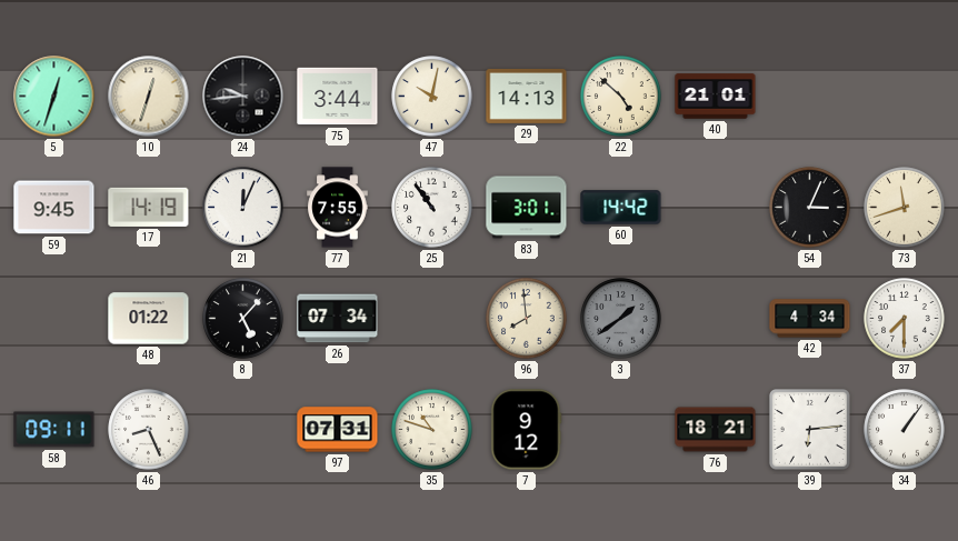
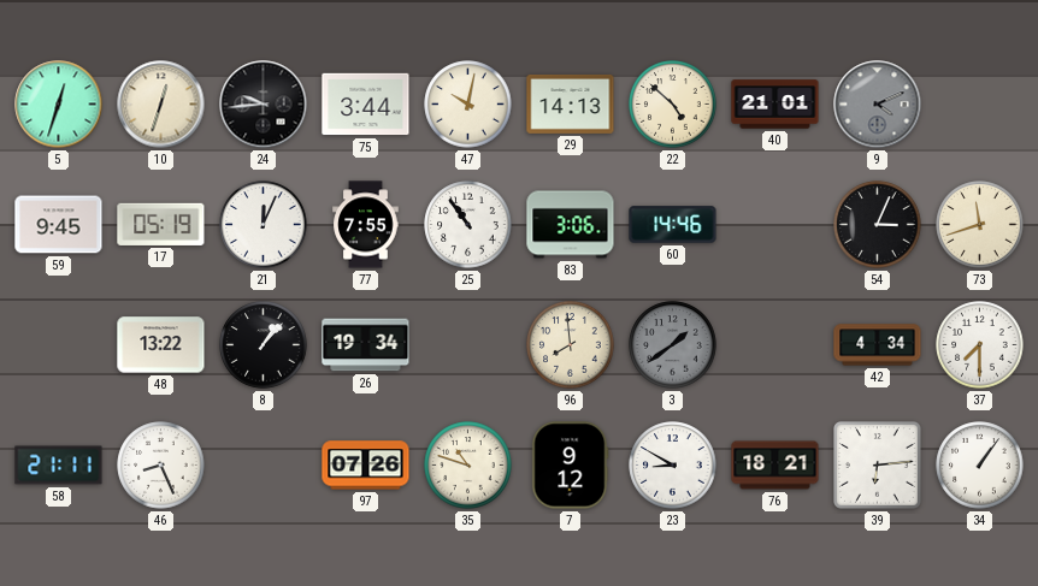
9: none -> 4:11
17: 14:19 -> 05:19
83: 3:01 -> 3:06
60: 14:42 -> 14:46
48: 01:22 -> 13:22
8: 5:07 -> 1:07
26: 07:34 -> 19:34
58: 09:11 -> 21:11
97: 07:31 -> 07:26
23: none -> 8:50
